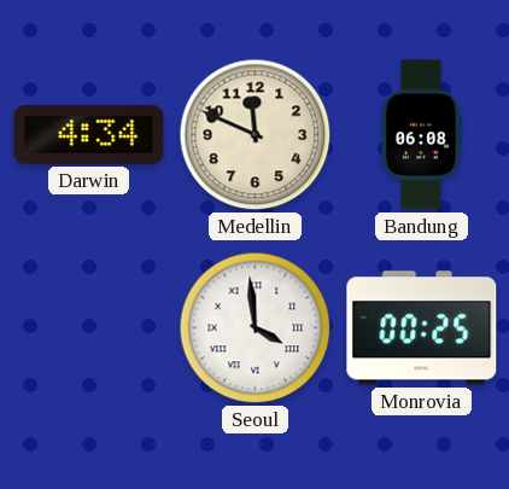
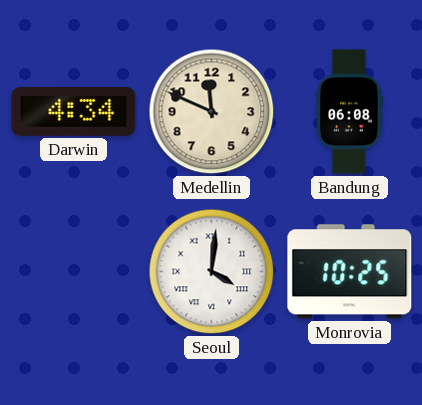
Seoul: 3:59 -> 4:01
Monrovia: 00:25 -> 10:25
